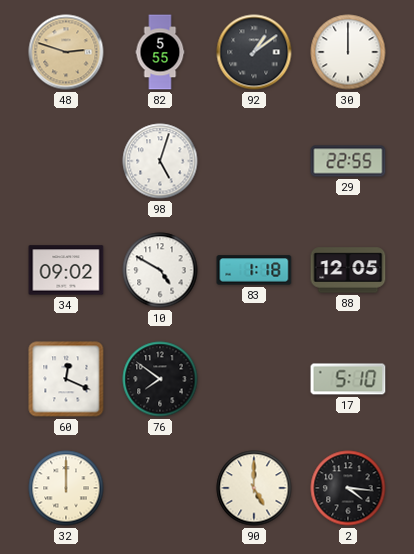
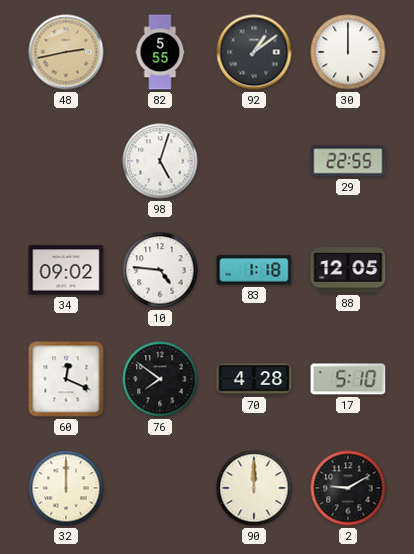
48: 2:48 -> 2:43
10: 4:50 -> 4:46
70: none -> 4:28
90: 5:00 -> 12:00
2: 4:16 -> 9:10
